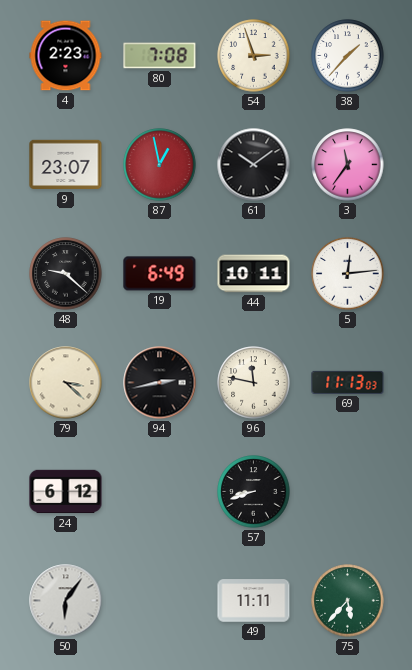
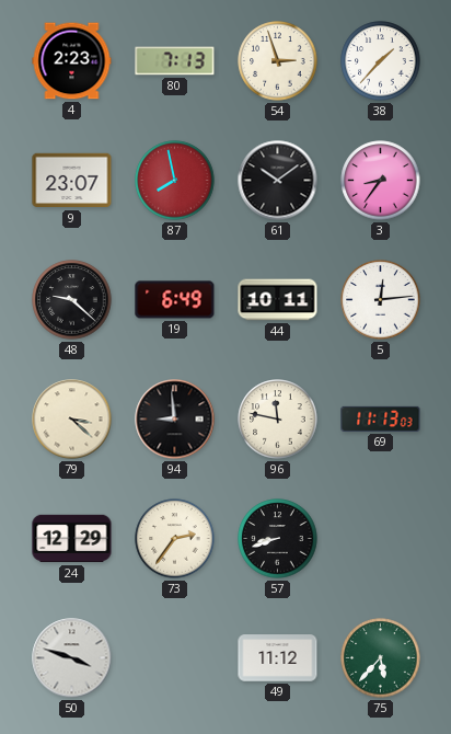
80: 7:08 -> 7:13
87: 12:58 -> 7:58
3: 11:36 -> 8:36
94: 2:43 -> 8:59
24: 6:12 -> 12:29
73: none -> 2:36
50: 6:06 -> 3:48
49: 11:11 -> 11:12
